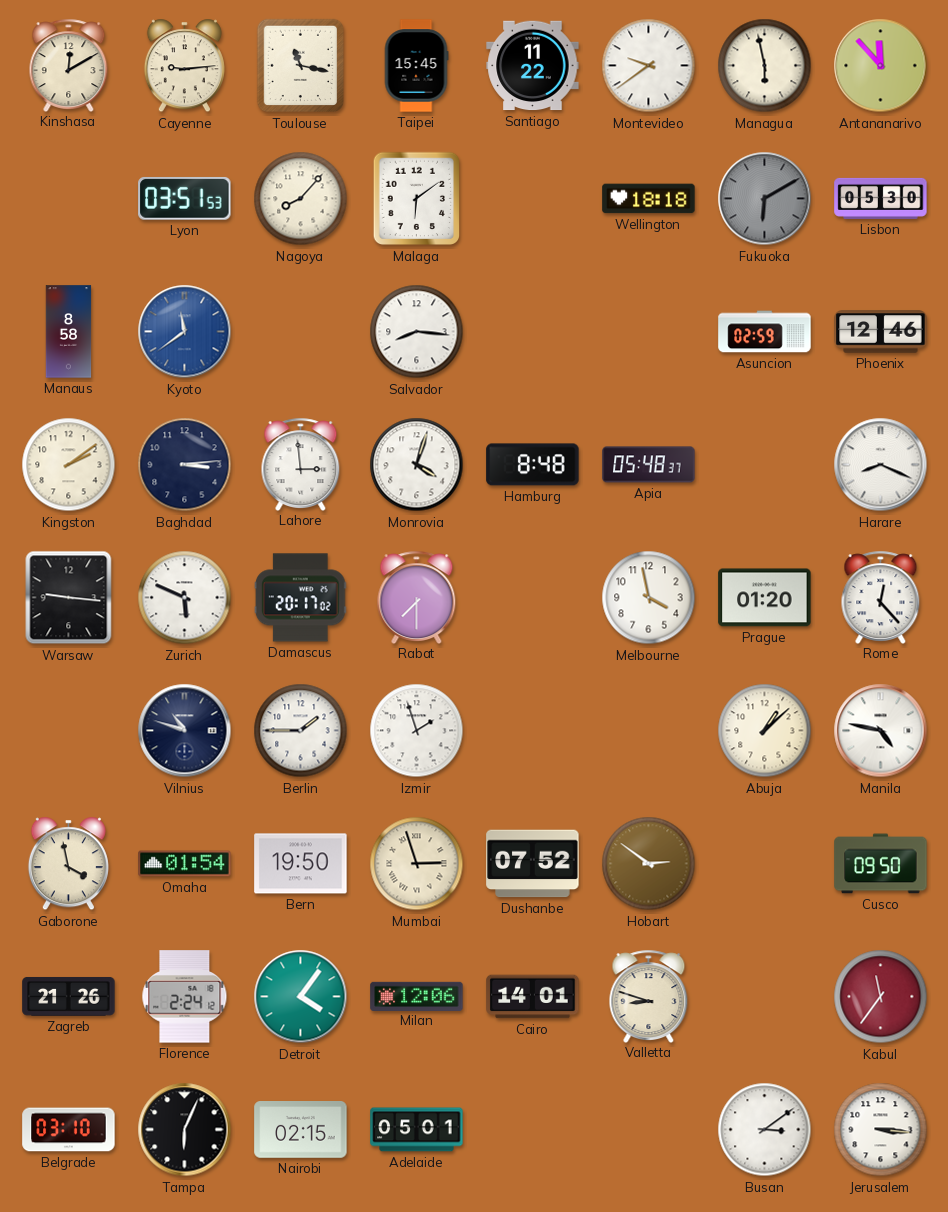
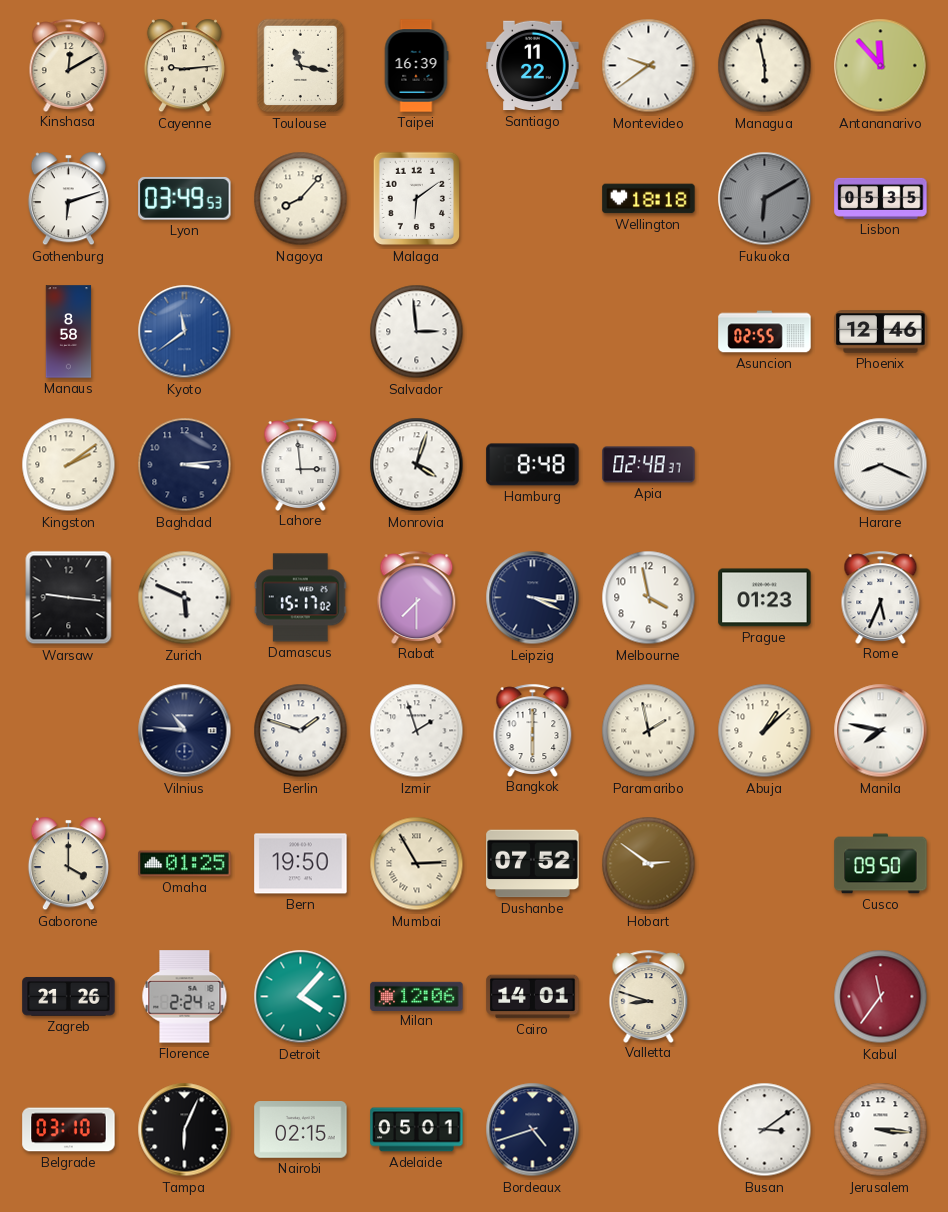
Taipei: 15:45 -> 16:39
Gothenburg: none -> 6:12
Lyon: 03:51 -> 03:49
Lisbon: 05:30 -> 05:35
Salvador: 8:16 -> 2:59
Asuncion: 02:59 -> 02:55
Apia: 05:48 -> 02:48
Damascus: 20:17 -> 15:17
Leipzig: none -> 3:19
Prague: 01:20 -> 01:23
Rome: 12:23 -> 5:34
Vilnius: 10:48 -> 10:46
Berlin: 1:45 -> 1:48
Bangkok: none -> 6:00
Paramaribo: none -> 1:58
Manila: 4:47 -> 7:47
Gaborone: 3:58 -> 4:00
Omaha: 01:54 -> 01:25
Mumbai: 2:57 -> 2:55
Detroit: 4:06 -> 4:07
Bordeaux: none -> 4:42
